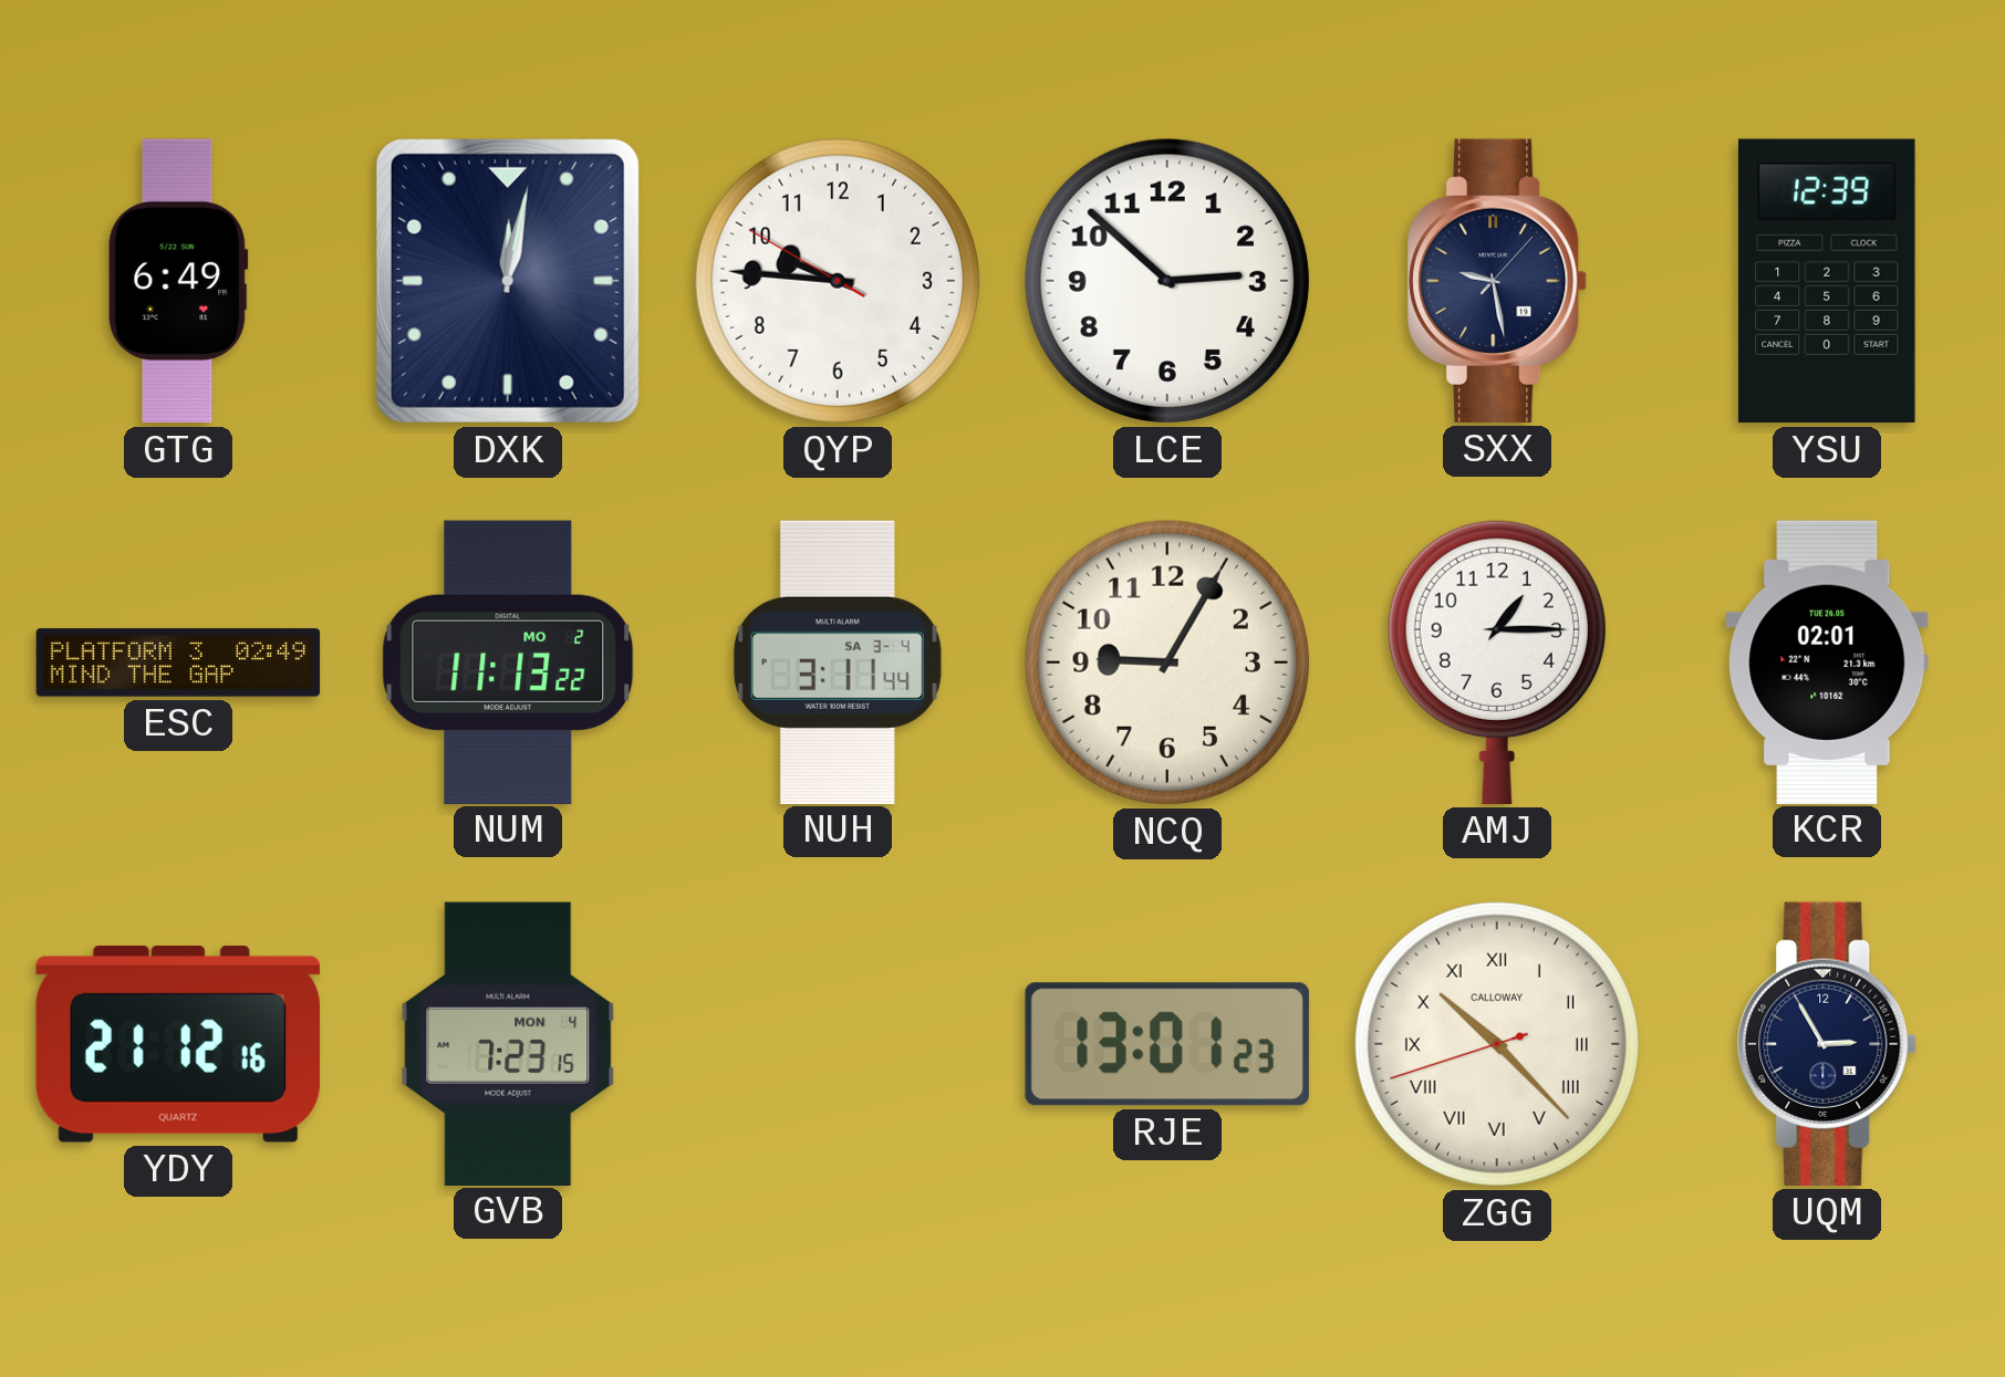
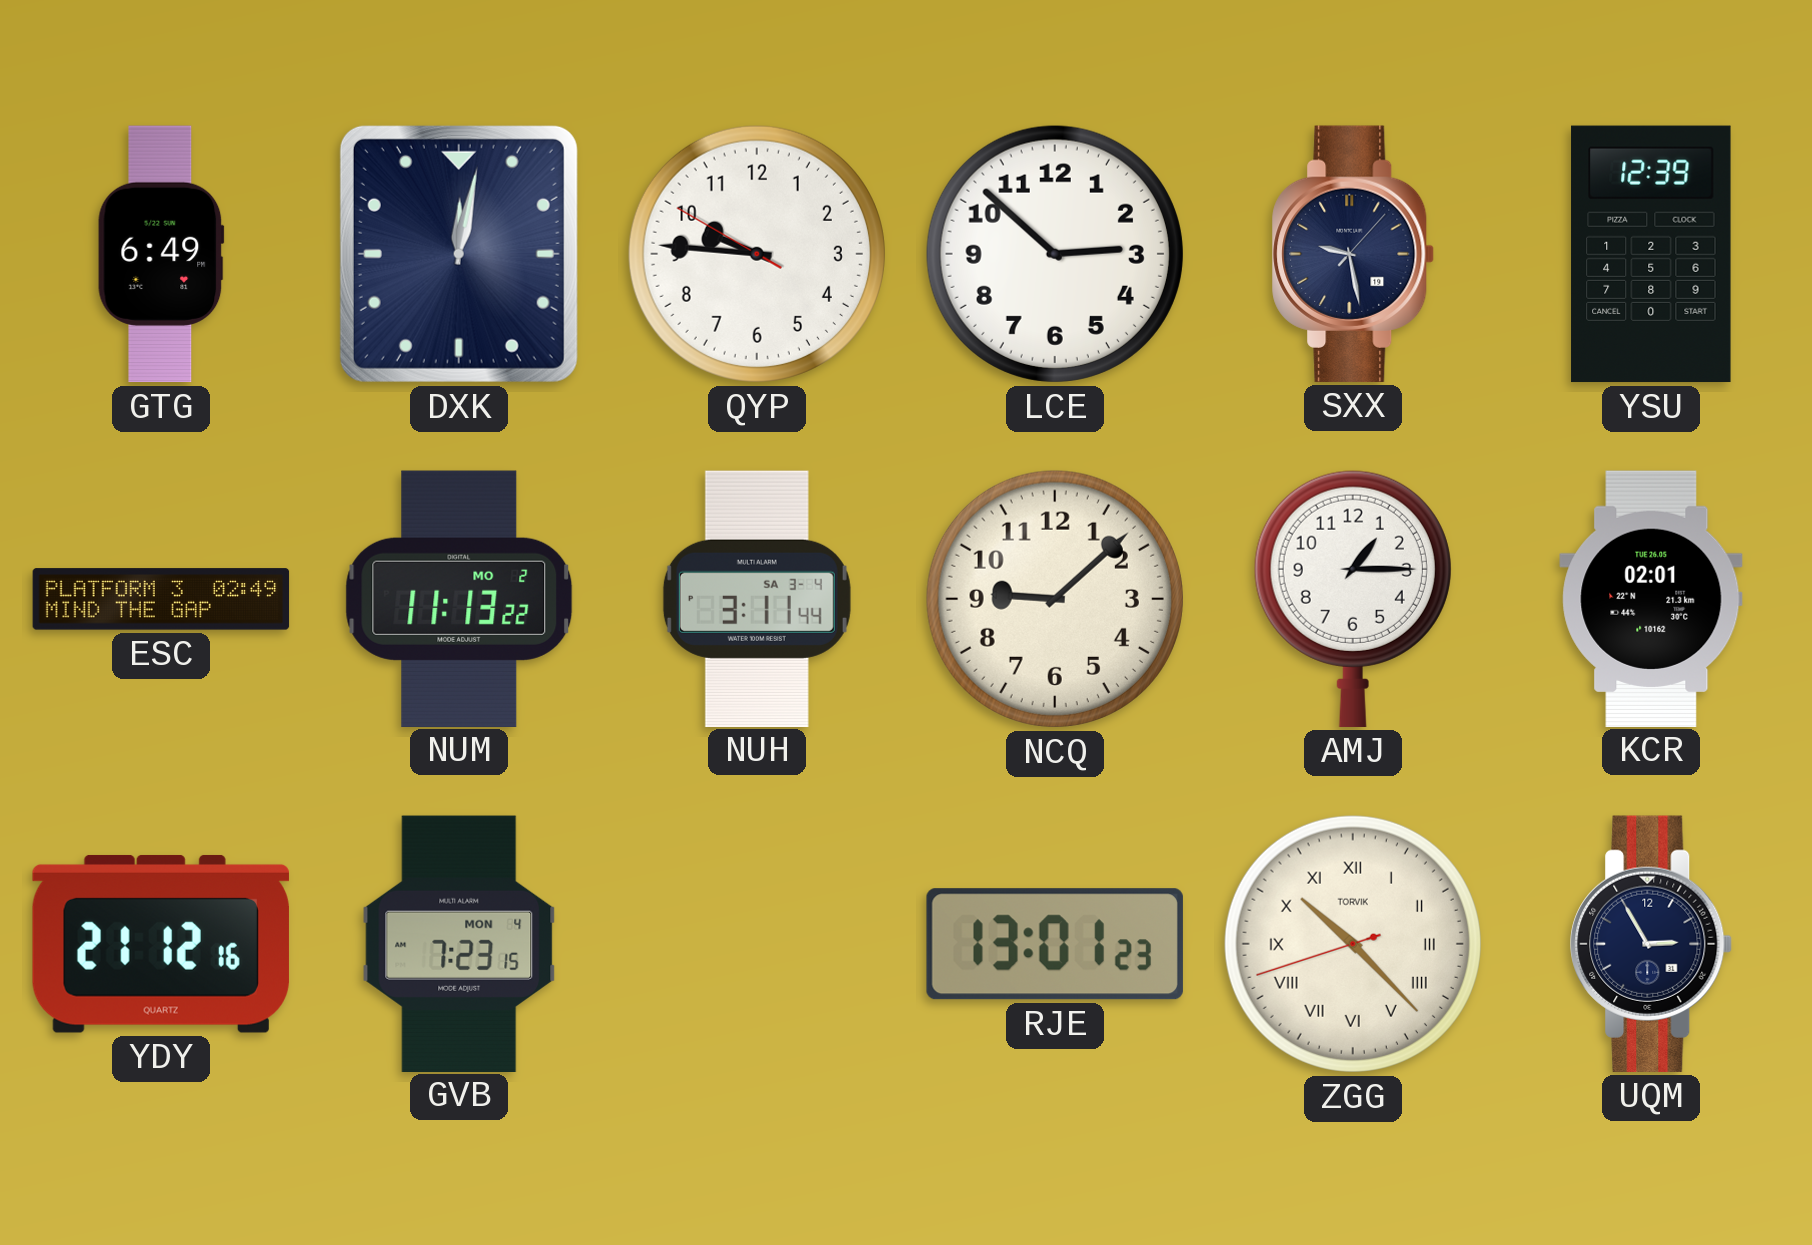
NCQ: 9:05 -> 9:08
ZGG brand: CALLOWAY -> TORVIK
